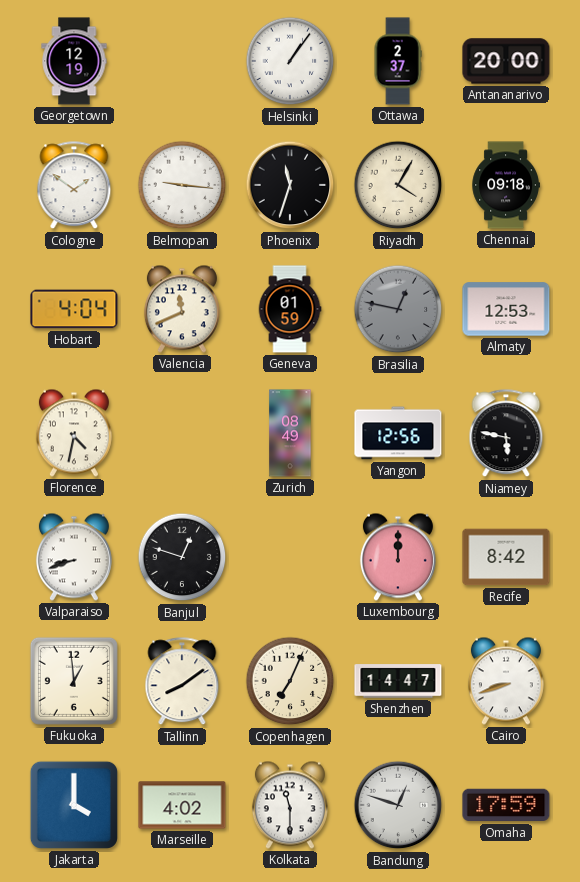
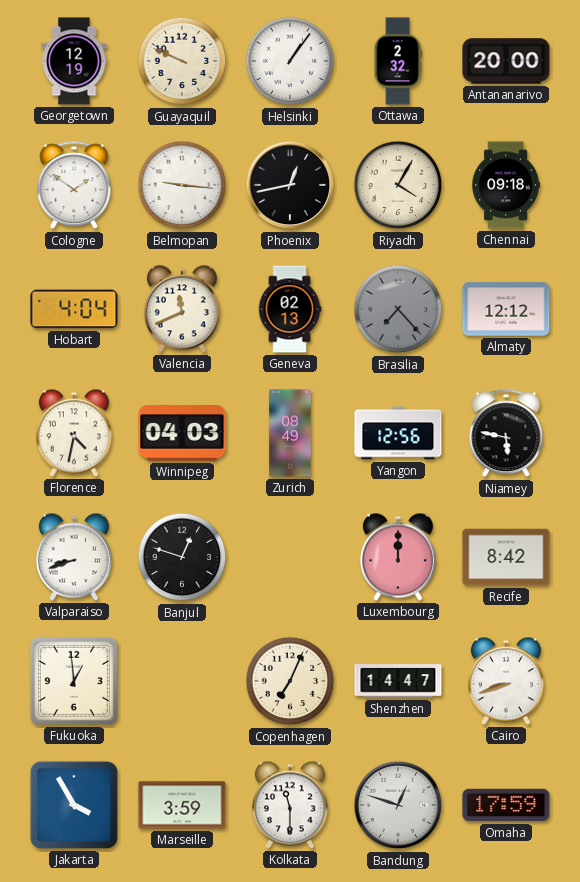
Guayaquil: none -> 9:49
Ottawa: 2:37 -> 2:32
Phoenix: 11:33 -> 12:43
Geneva: 01:59 -> 02:13
Brasilia: 12:47 -> 7:23
Almaty: 12:53 -> 12:12
Winnipeg: none -> 04:03
Tallinn: 8:09 -> none
Jakarta: 4:00 -> 3:55
Marseille: 4:02 -> 3:59
